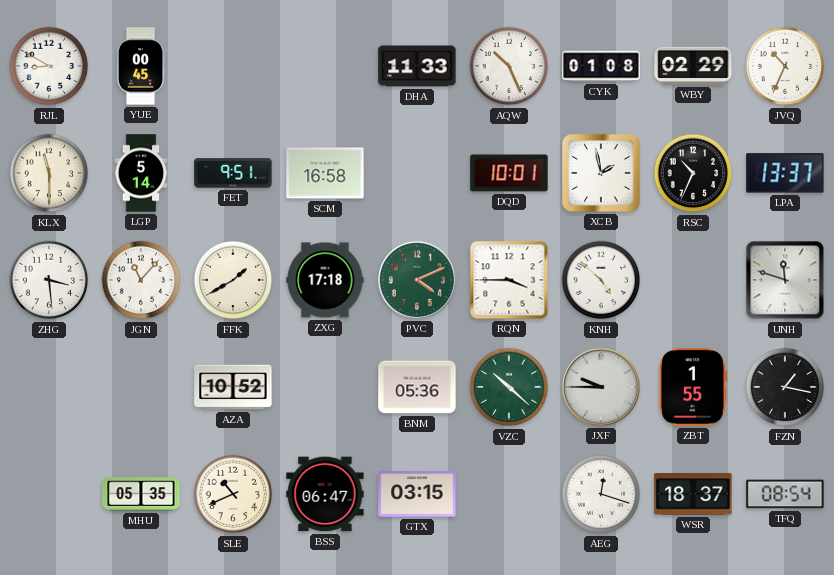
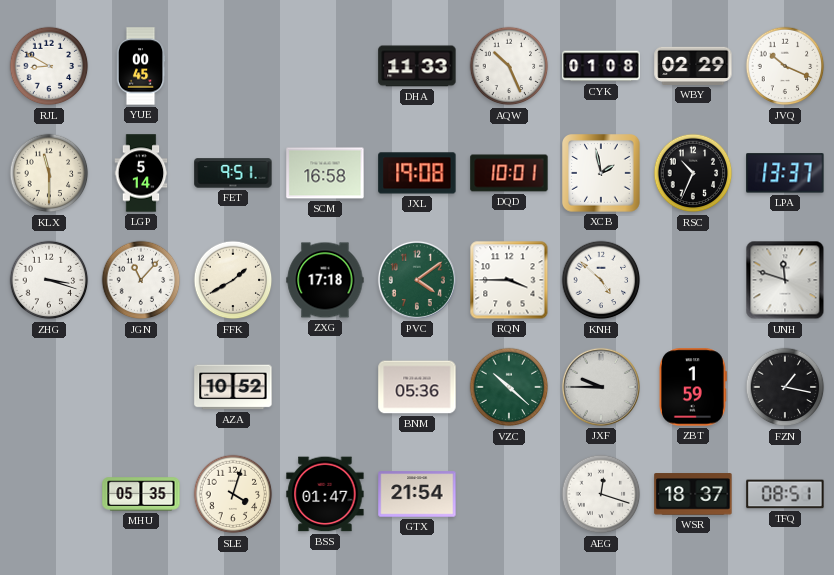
JVQ: 10:34 -> 10:19
JXL: none -> 19:08
ZHG: 3:29 -> 3:18
PVC: 4:11 -> 4:09
ZBT: 1:55 -> 1:59
SLE: 10:41 -> 4:03
BSS: 06:47 -> 01:47
GTX: 03:15 -> 21:54
TFQ: 08:54 -> 08:51
